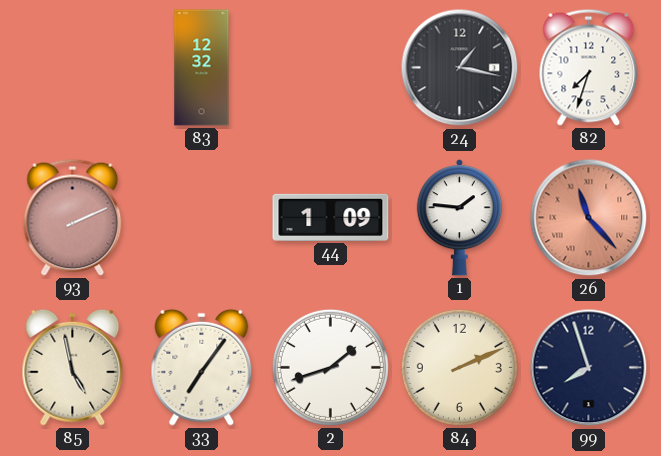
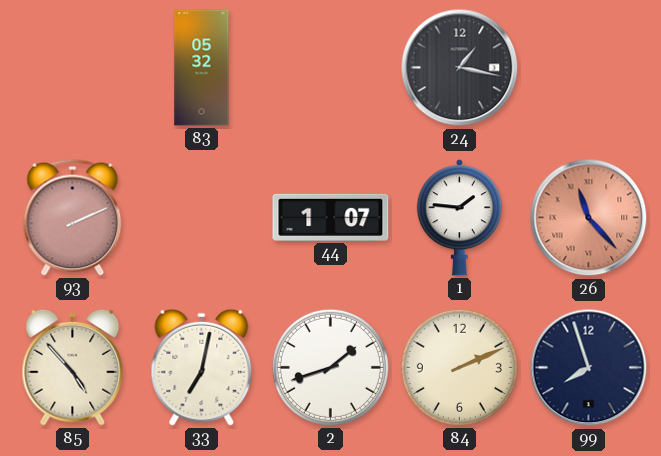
83: 12:32 -> 05:32
82: 7:33 -> none
44: 1:09 -> 1:07
85: 4:58 -> 4:53
33: 7:06 -> 7:02
